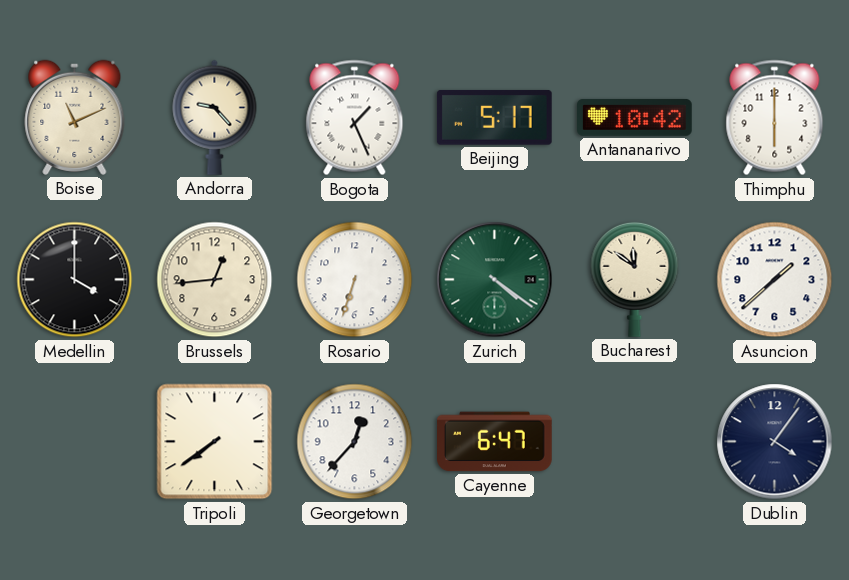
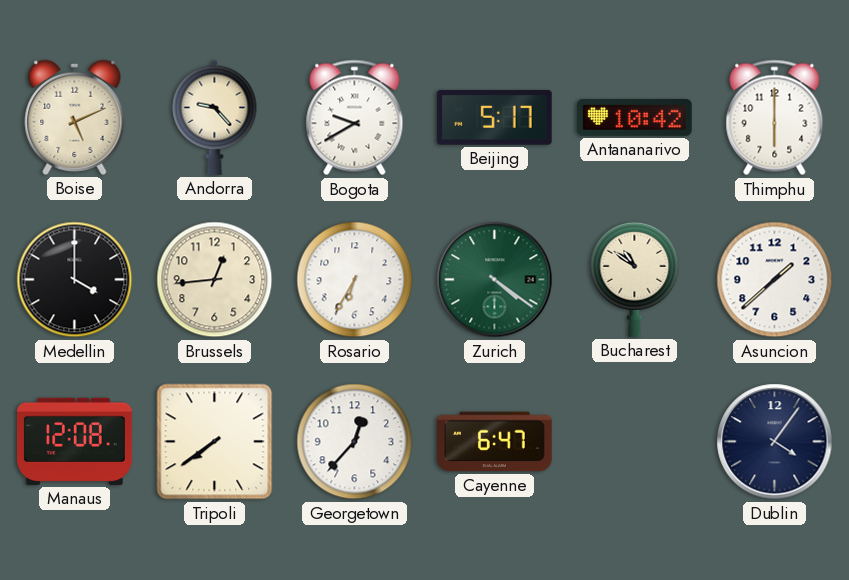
Boise: 11:11 -> 5:11
Bogota: 1:26 -> 9:40
Rosario: 6:33 -> 6:35
Bucharest: 11:51 -> 10:51
Manaus: none -> 12:08
